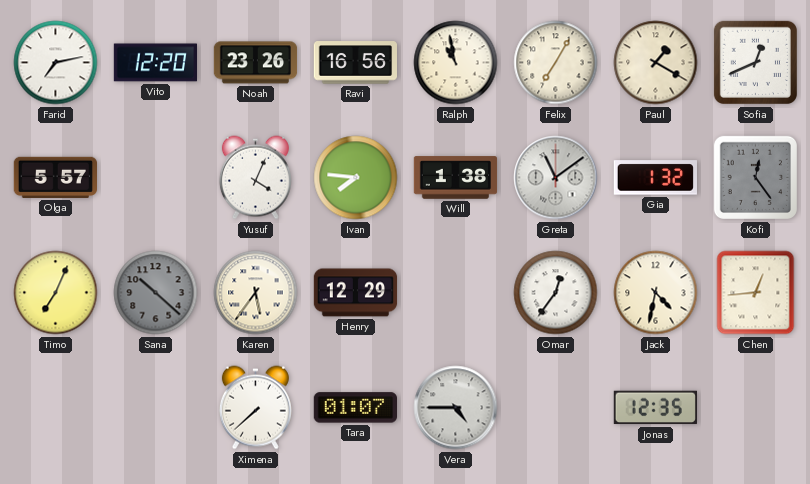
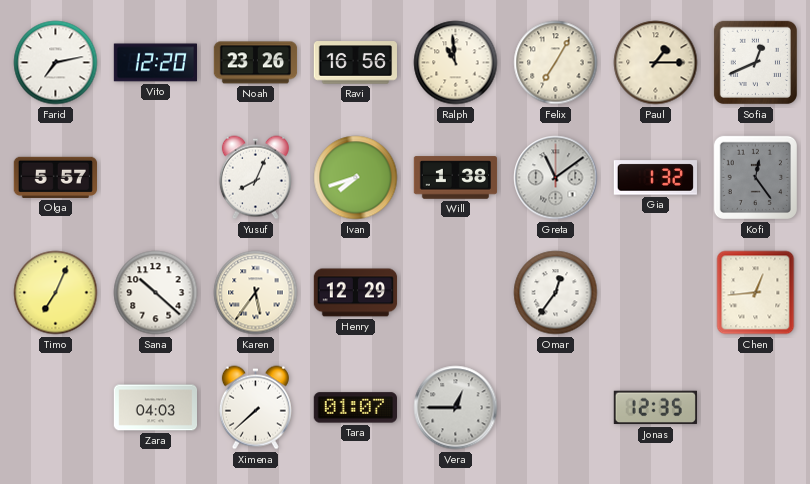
Ralph: 10:58 -> 10:59
Paul: 1:20 -> 1:15
Yusuf: 4:04 -> 8:04
Ivan: 7:46 -> 7:42
Sana dial: grey -> white
Jack: 4:32 -> none
Zara: none -> 04:03
Vera: 4:45 -> 12:45
